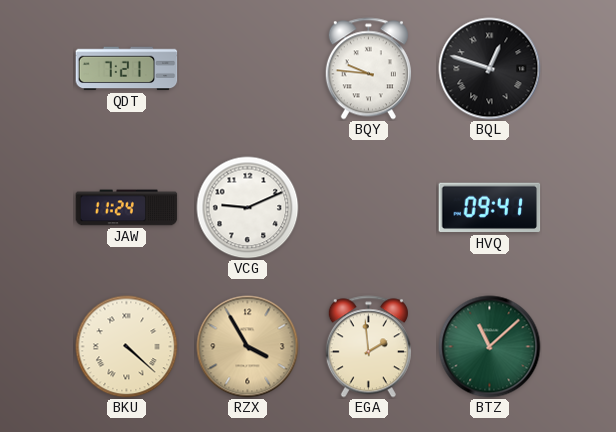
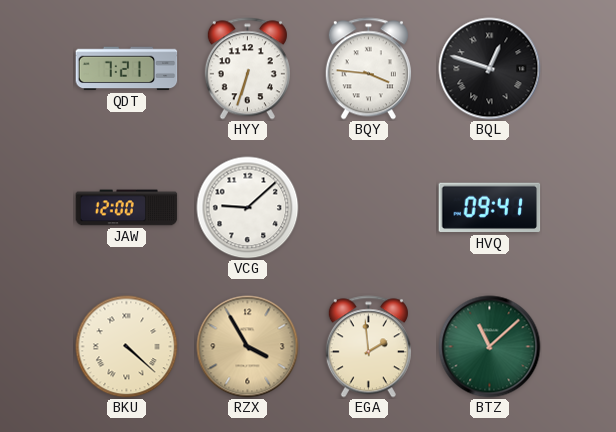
HYY: none -> 6:33
BQY: 9:46 -> 3:46
JAW: 11:24 -> 12:00
VCG: 9:11 -> 9:08
